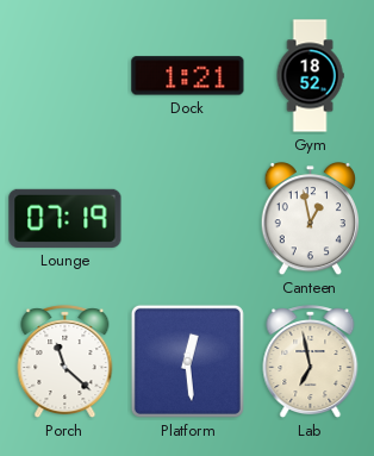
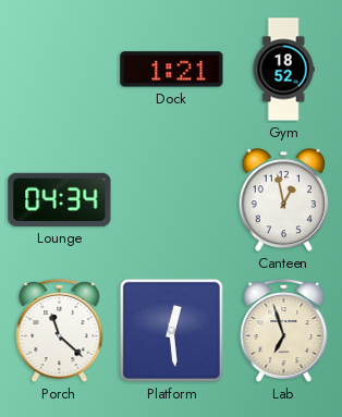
Lounge: 07:19 -> 04:34
Lab: 6:58 -> 6:57
